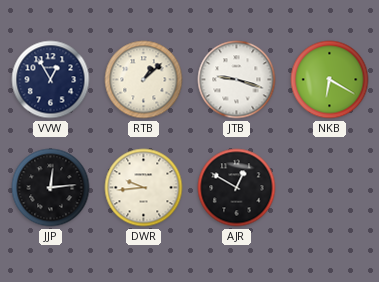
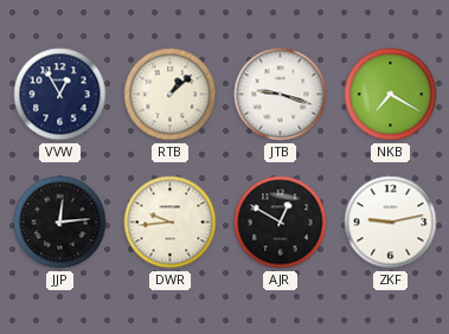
NKB: 6:20 -> 7:20
ZKF: none -> 9:13
